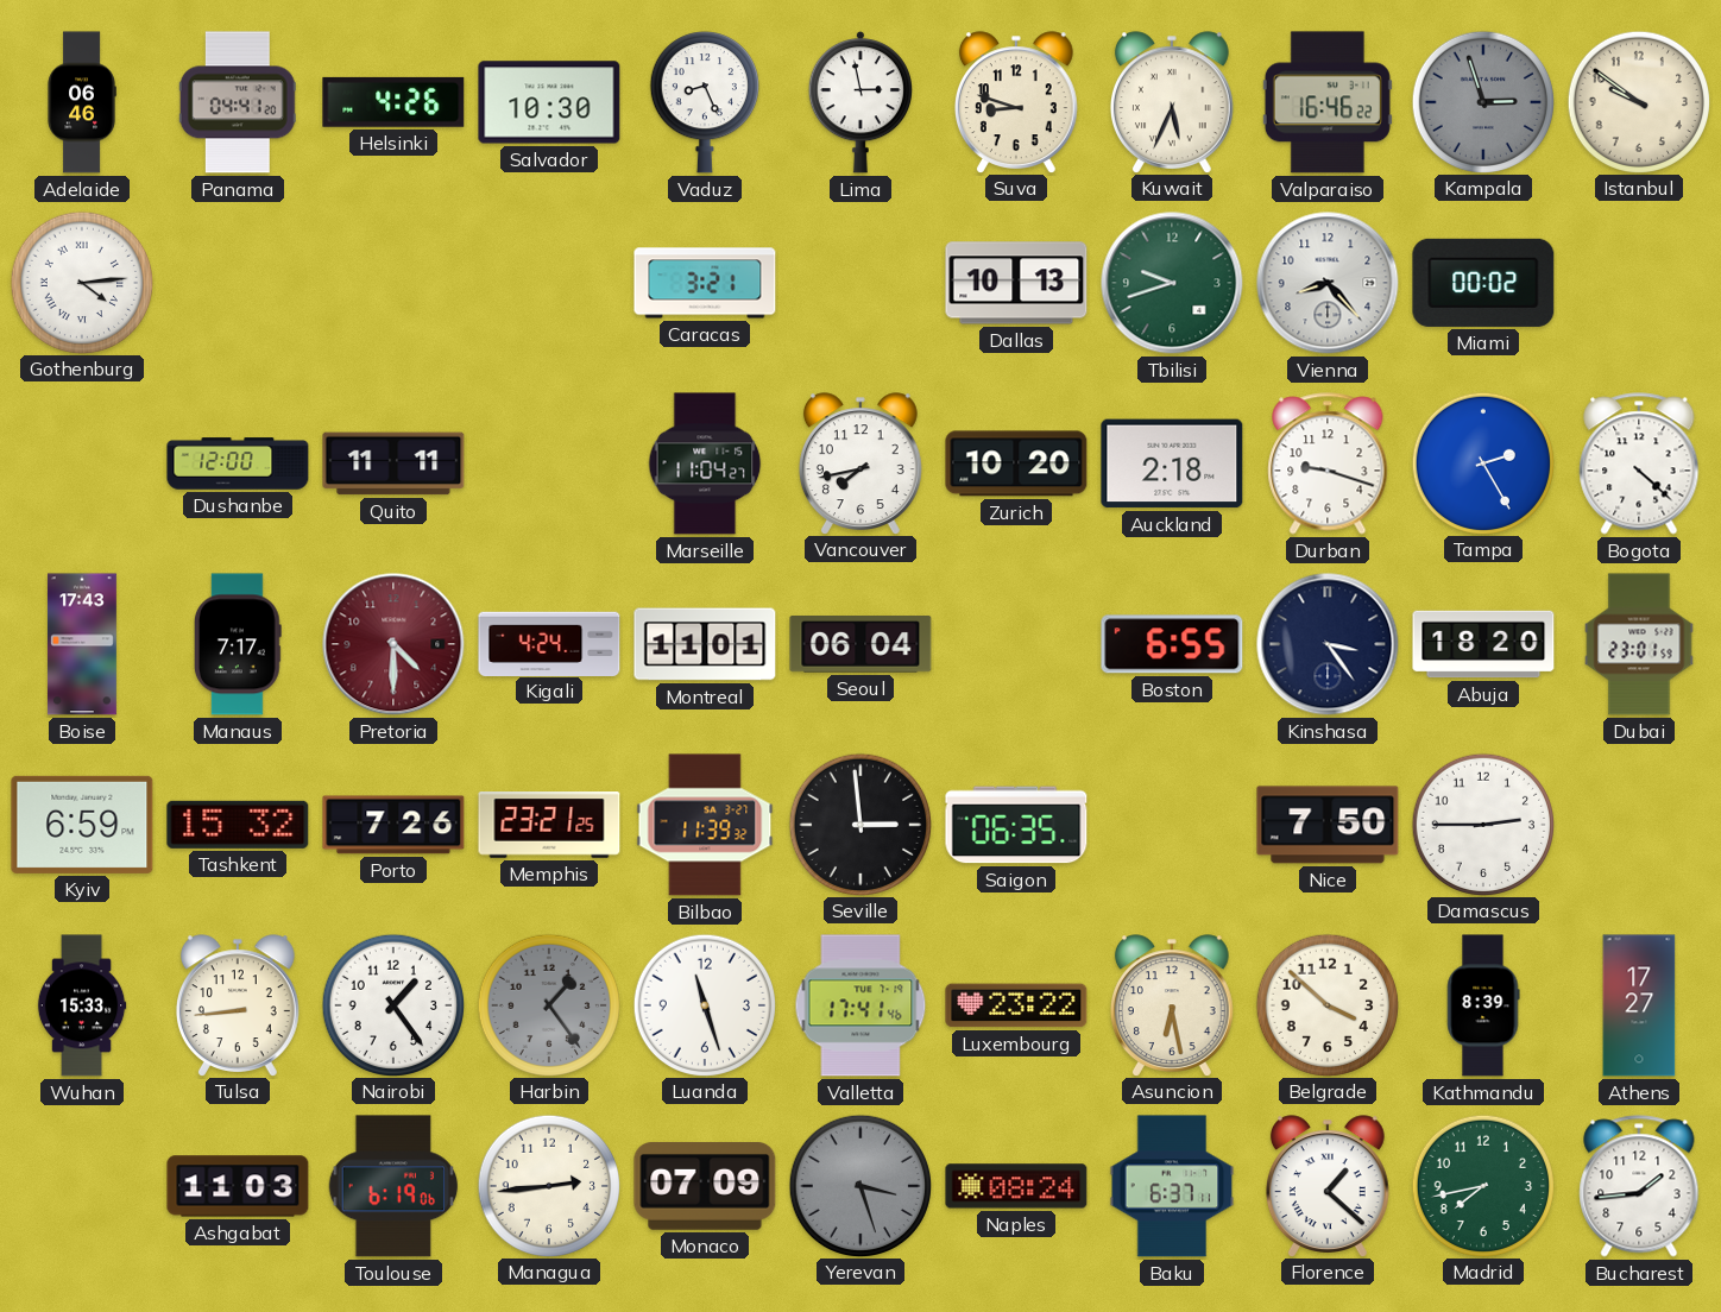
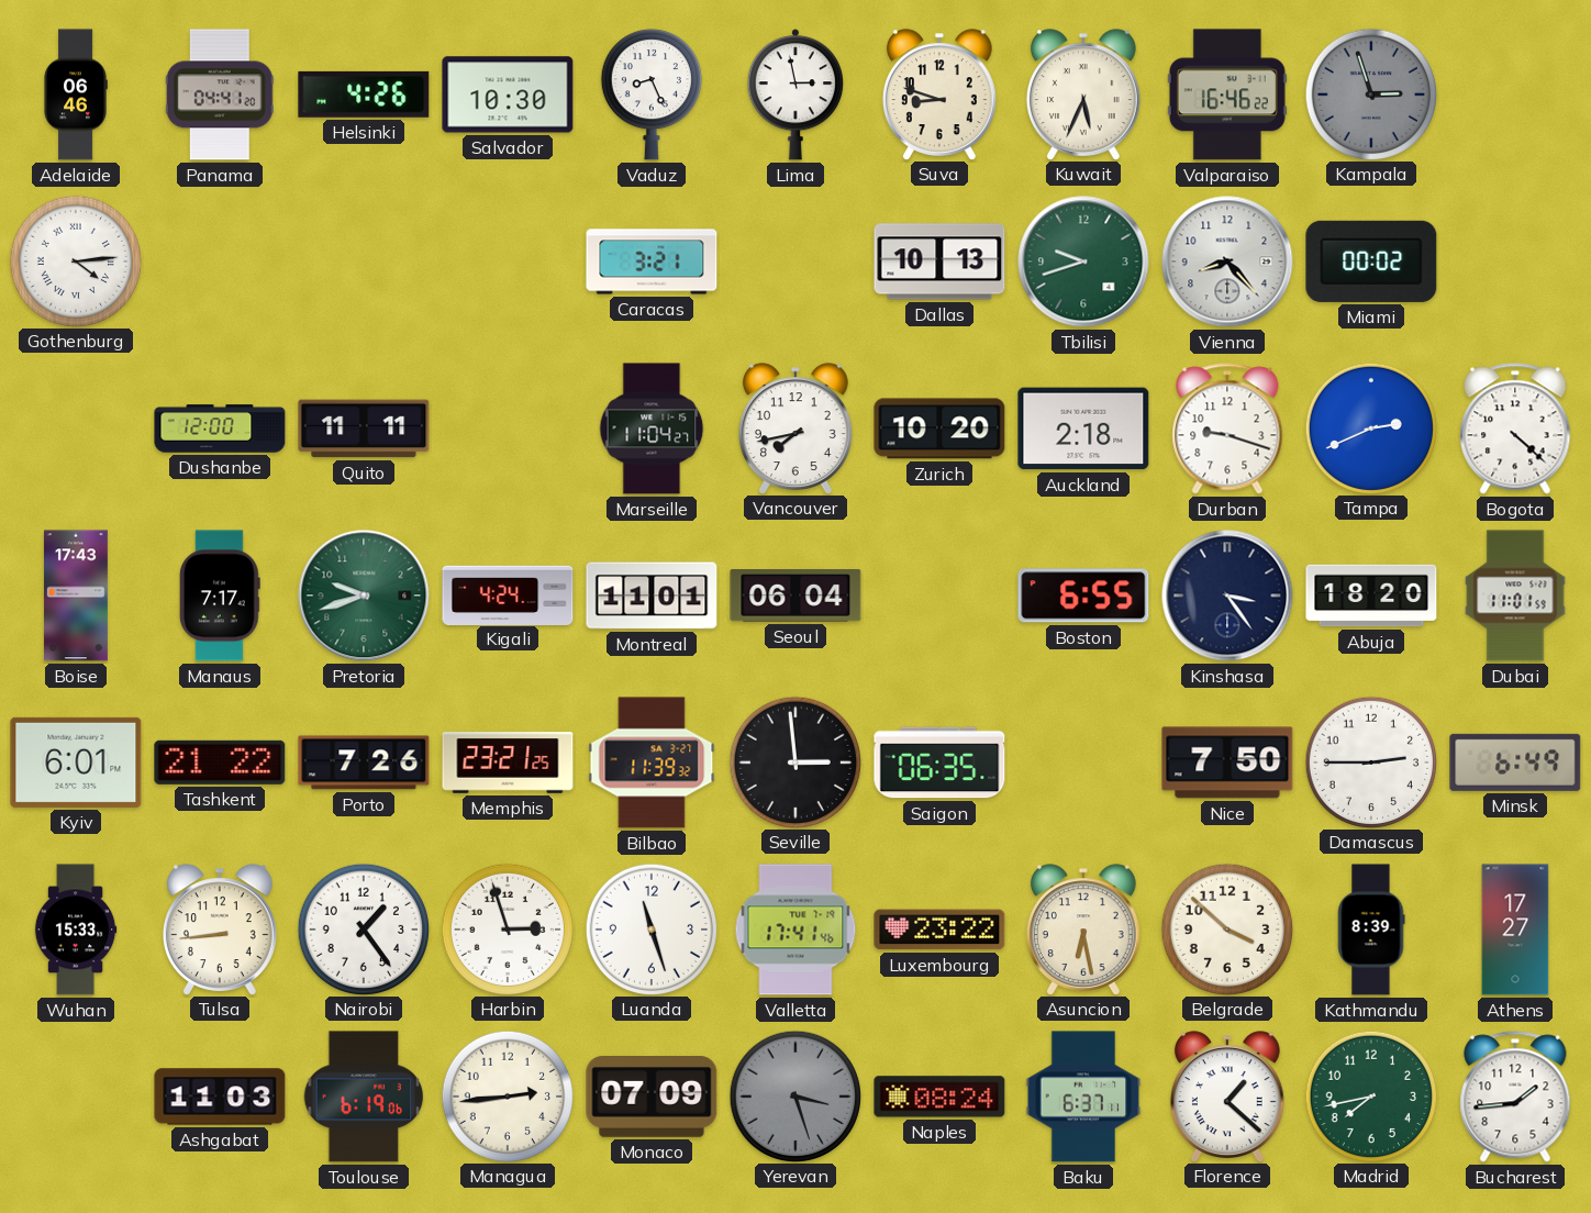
Istanbul: 9:51 -> none
Tampa: 2:25 -> 2:41
Pretoria: 4:30 -> 9:42
Pretoria dial: burgundy -> green
Dubai: 23:01 -> 11:01
Kyiv: 6:59 -> 6:01
Tashkent: 15:32 -> 21:22
Minsk: none -> 6:49
Harbin: 1:24 -> 2:57
Harbin dial: grey -> white
